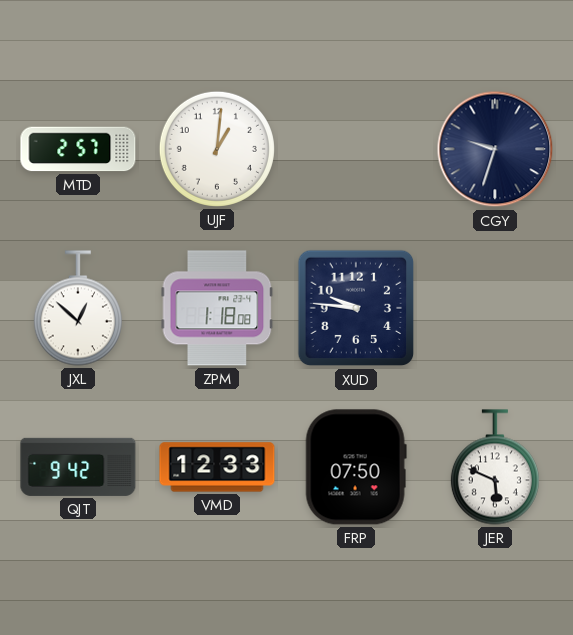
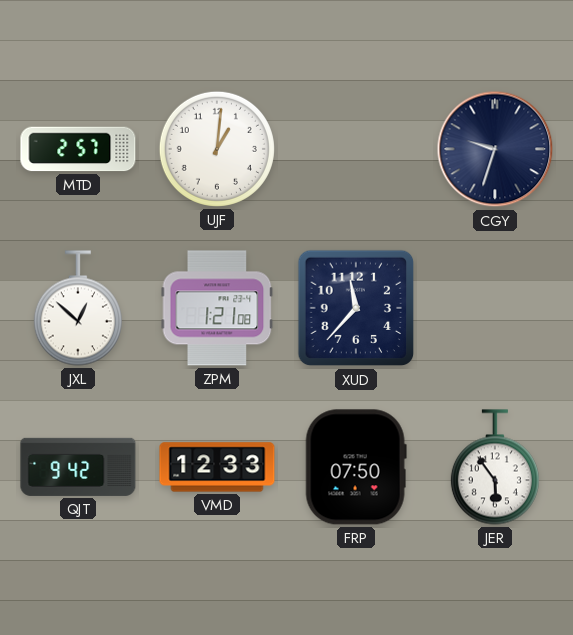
ZPM: 1:18 -> 1:21
XUD: 9:46 -> 11:37
JER: 5:49 -> 5:54
